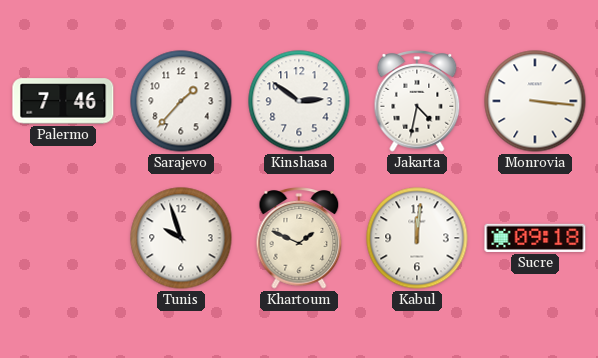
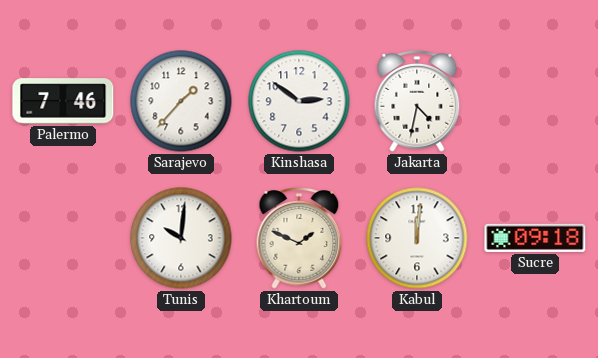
Monrovia: 3:16 -> none
Tunis: 9:57 -> 10:01
